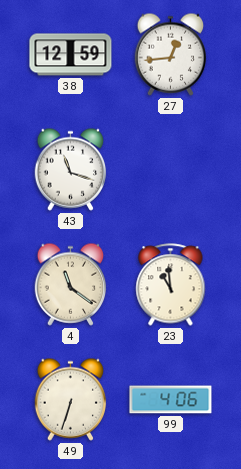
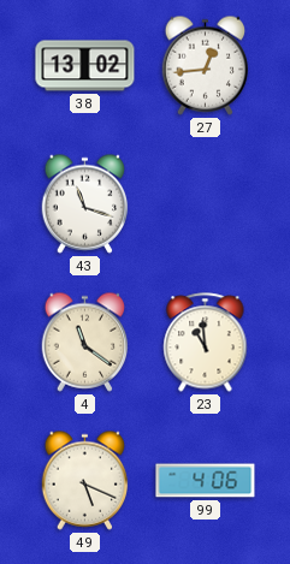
38: 12:59 -> 13:02
49: 6:33 -> 5:19
